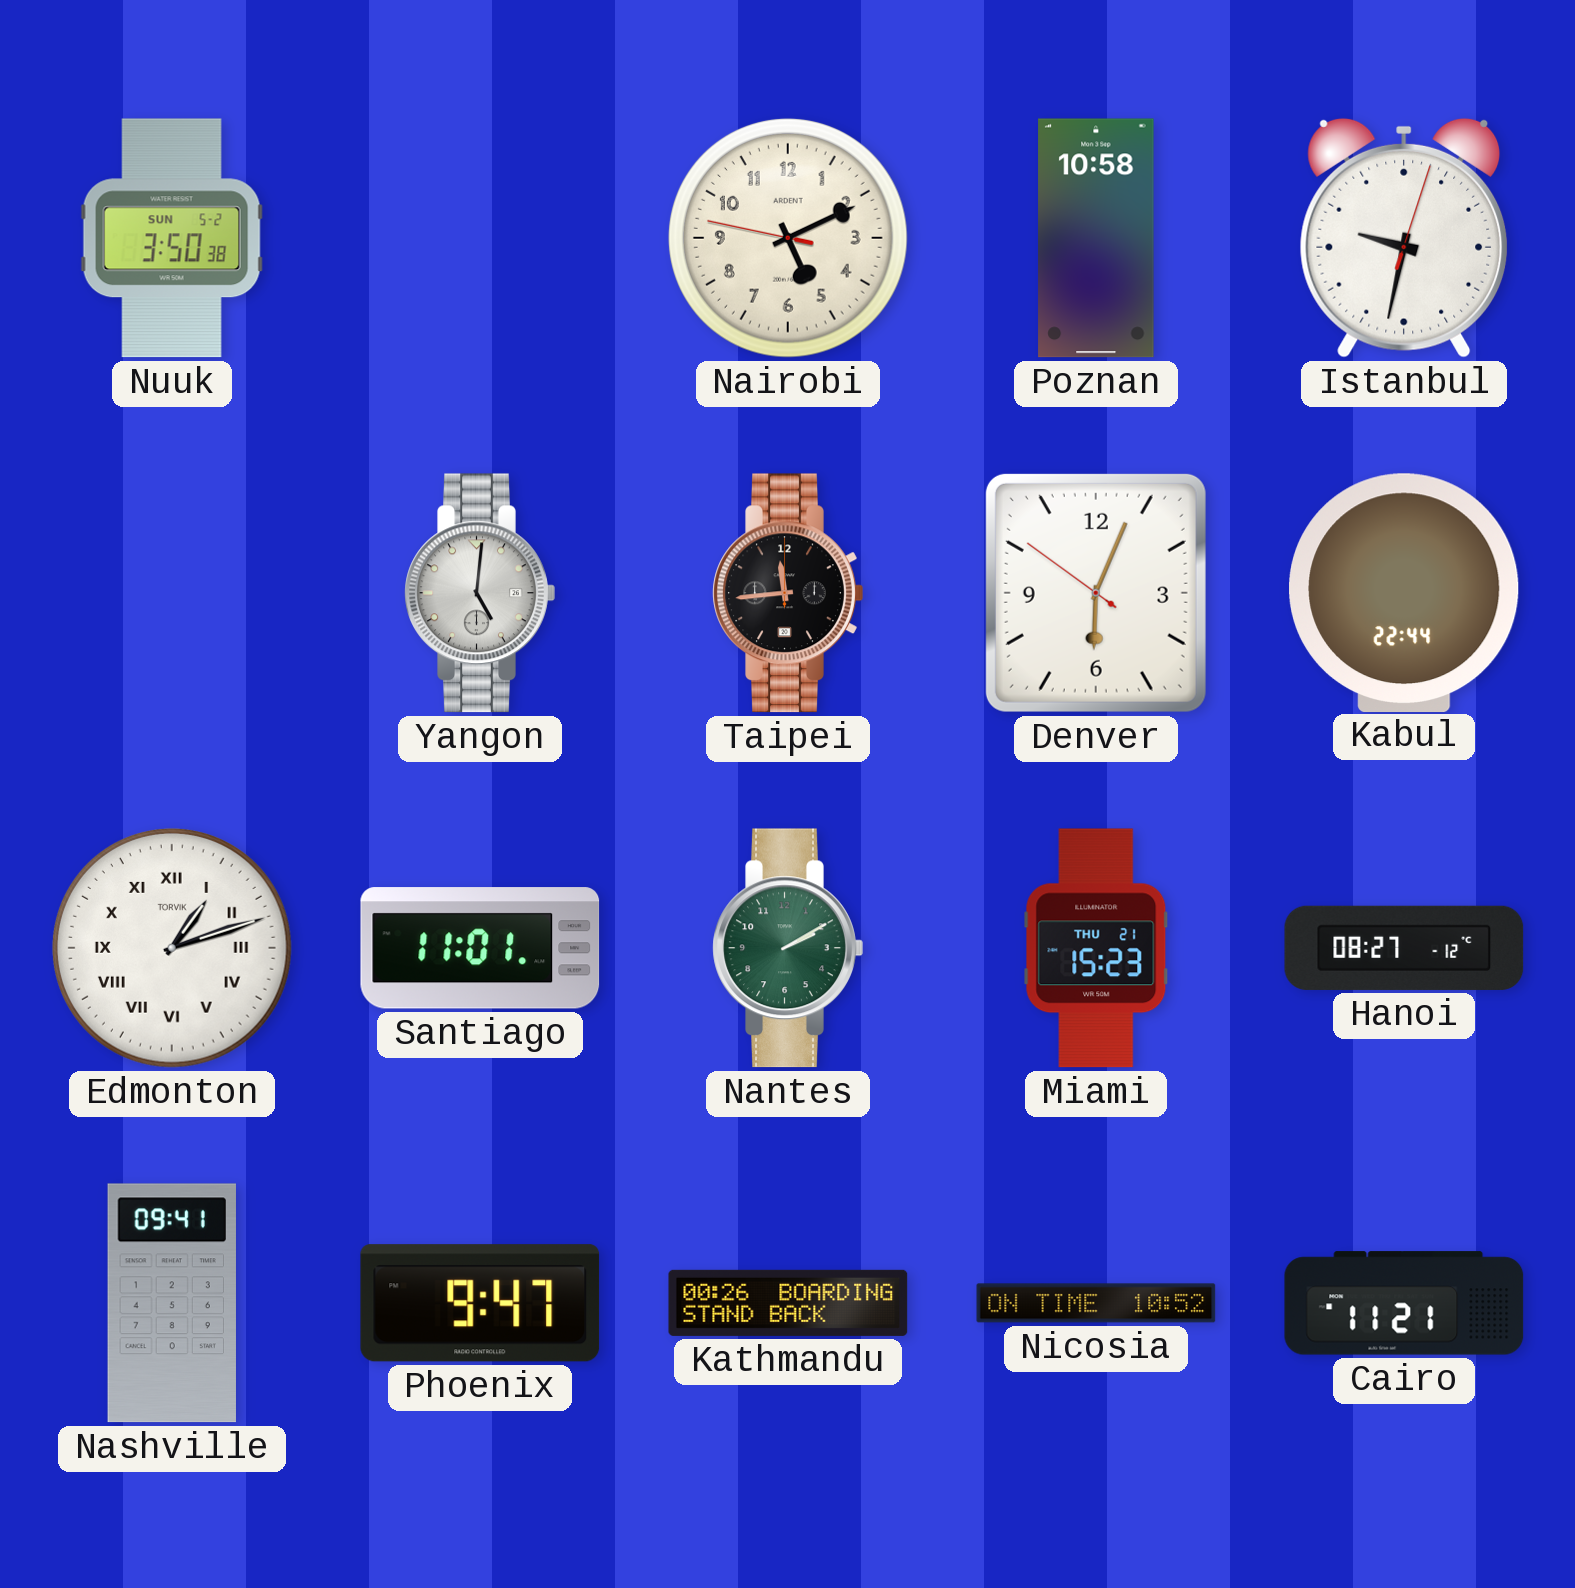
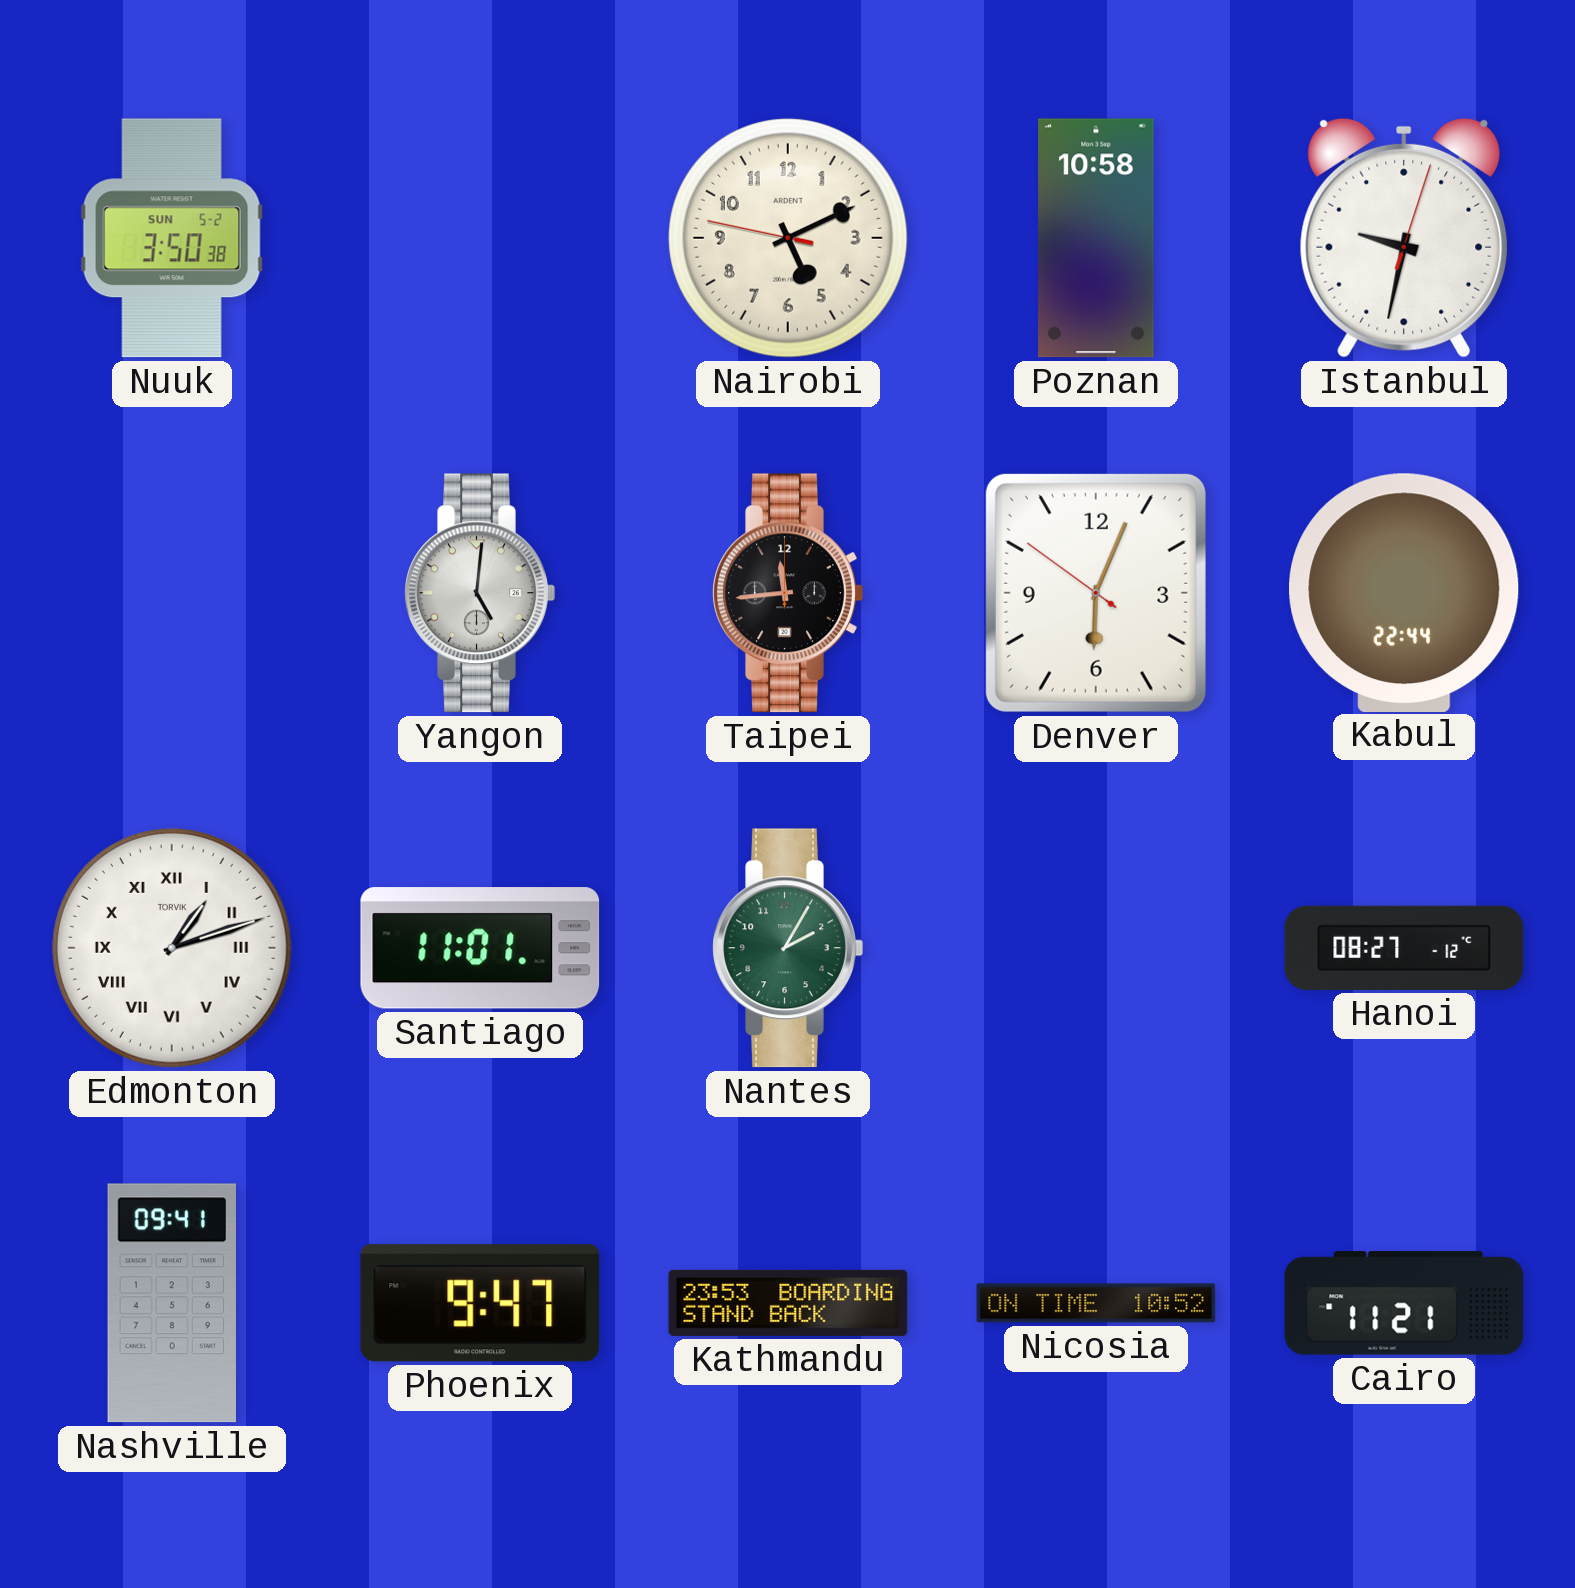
Nantes: 2:10 -> 2:05
Miami: 15:23 -> none
Kathmandu: 00:26 -> 23:53
